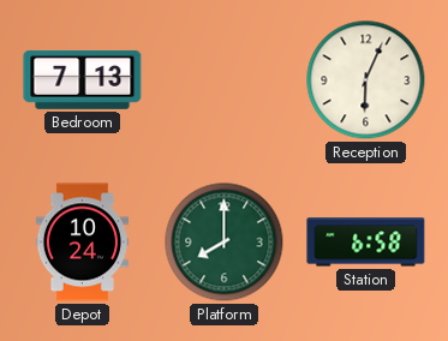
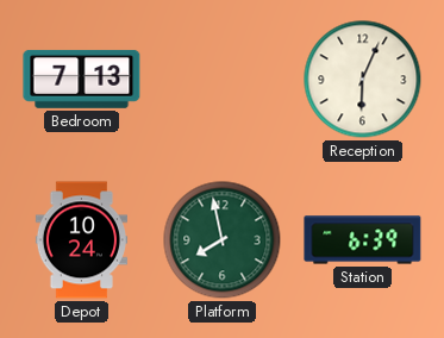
Platform: 8:00 -> 7:58
Station: 6:58 -> 6:39
